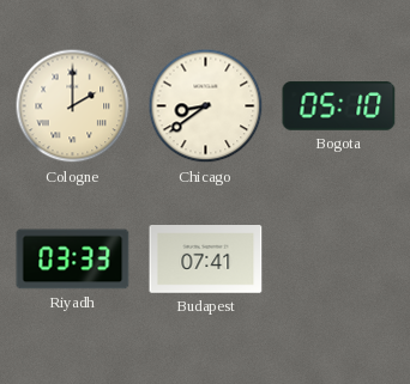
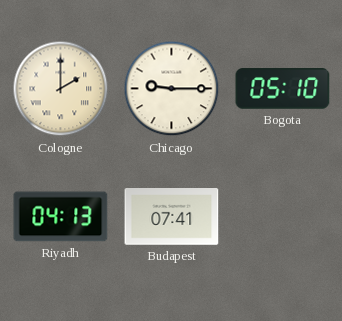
Chicago: 8:39 -> 9:15
Riyadh: 03:33 -> 04:13
